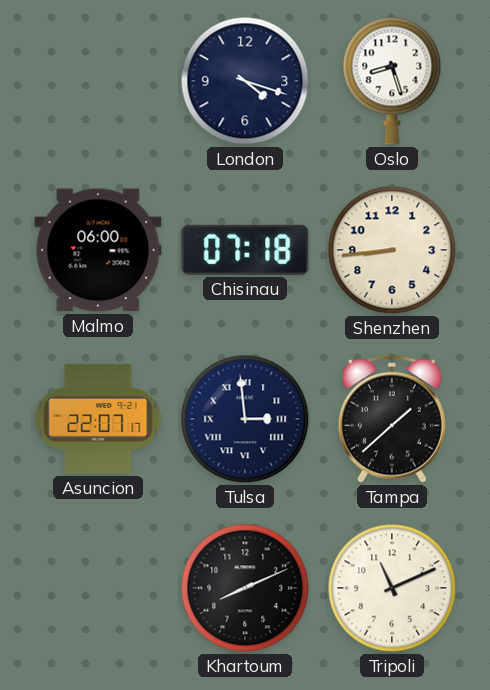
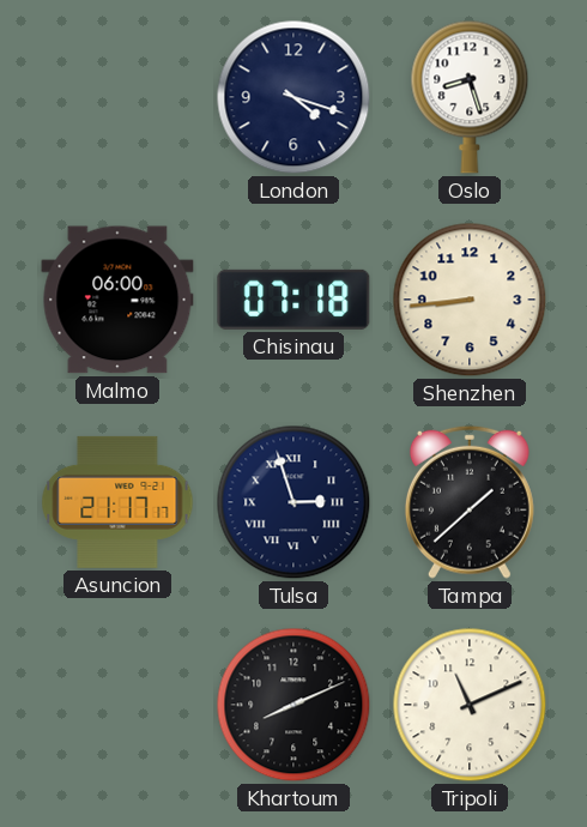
Asuncion: 22:07 -> 21:17
Tulsa: 2:59 -> 2:57
